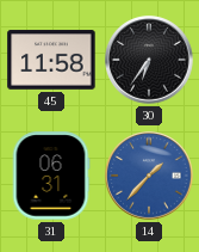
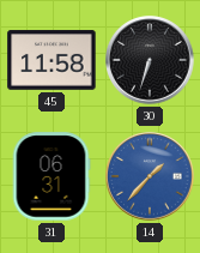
30: 6:36 -> 6:33
